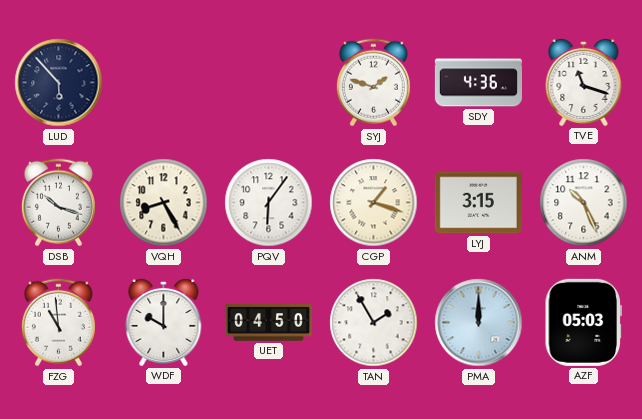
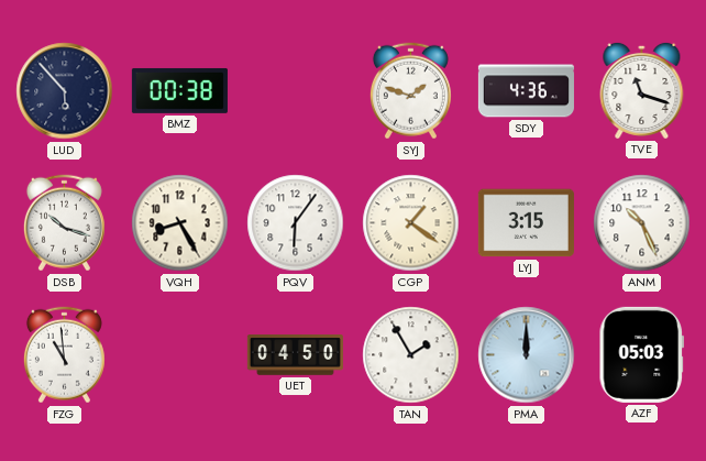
BMZ: none -> 00:38
CGP: 1:18 -> 1:21
WDF: 10:00 -> none
